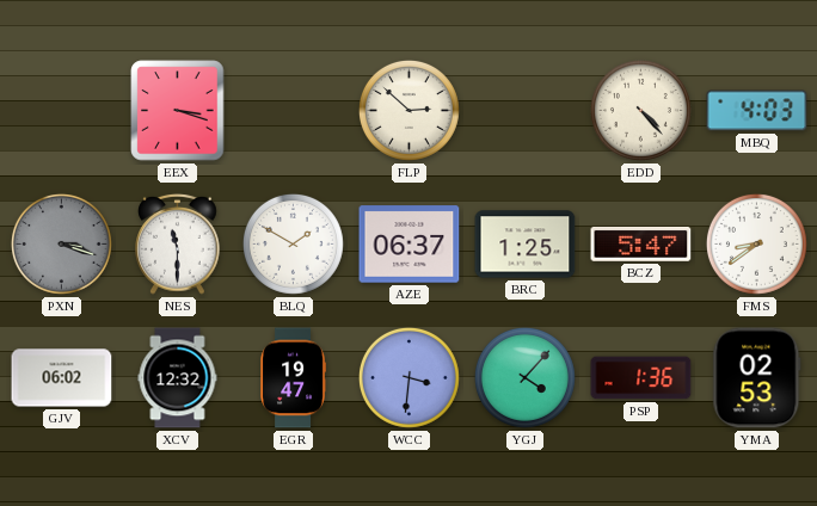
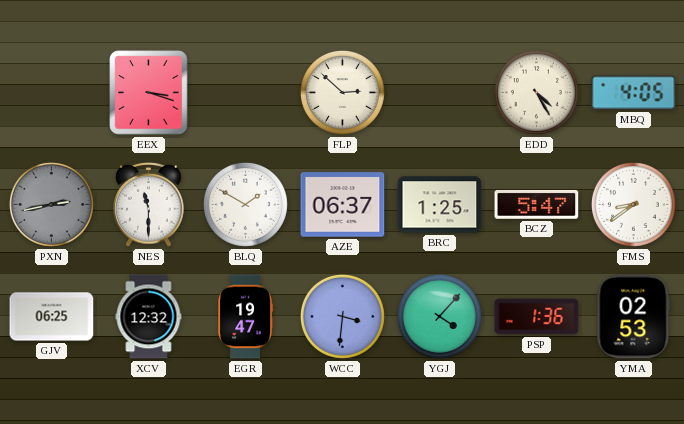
EDD: 4:23 -> 4:25
MBQ: 4:03 -> 4:05
PXN: 3:18 -> 2:43
GJV: 06:02 -> 06:25
